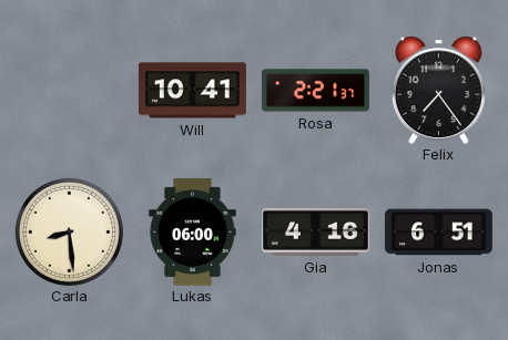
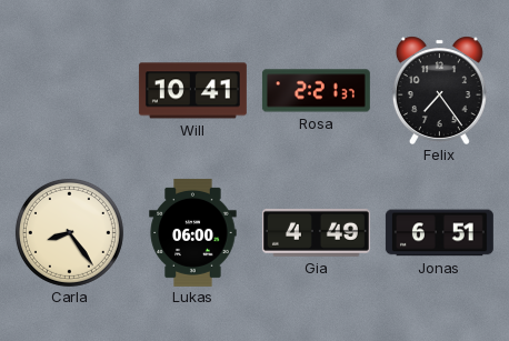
Carla: 8:29 -> 8:24
Gia: 4:16 -> 4:49
